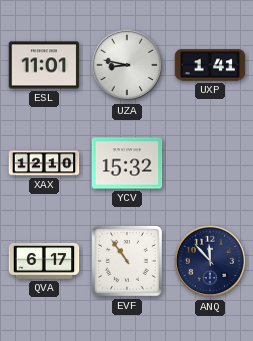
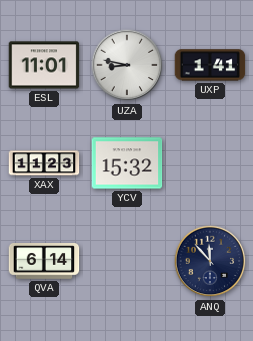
XAX: 12:10 -> 11:23
QVA: 6:17 -> 6:14
EVF: 10:54 -> none
